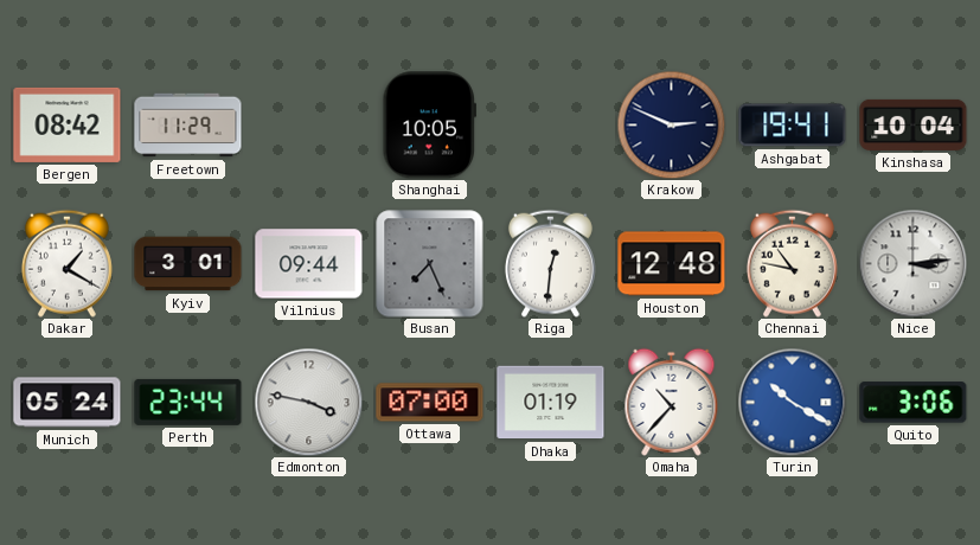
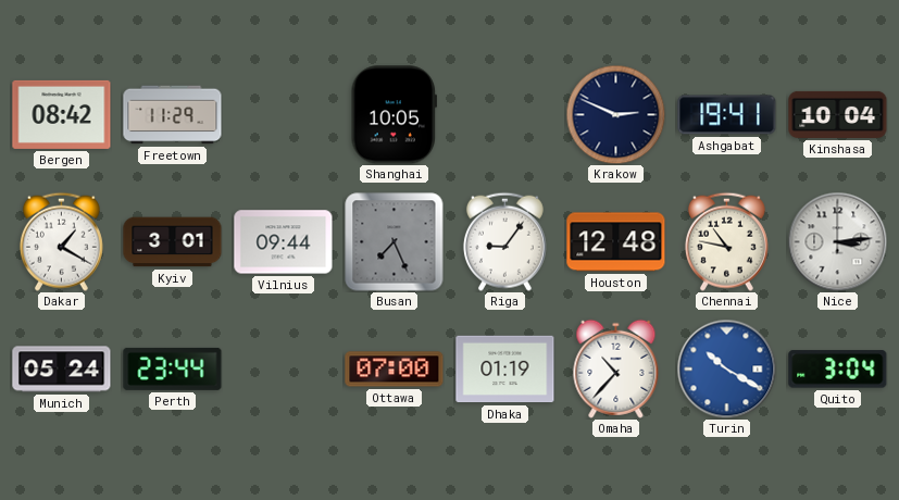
Riga: 12:31 -> 9:06
Edmonton: 3:47 -> none
Quito: 3:06 -> 3:04
